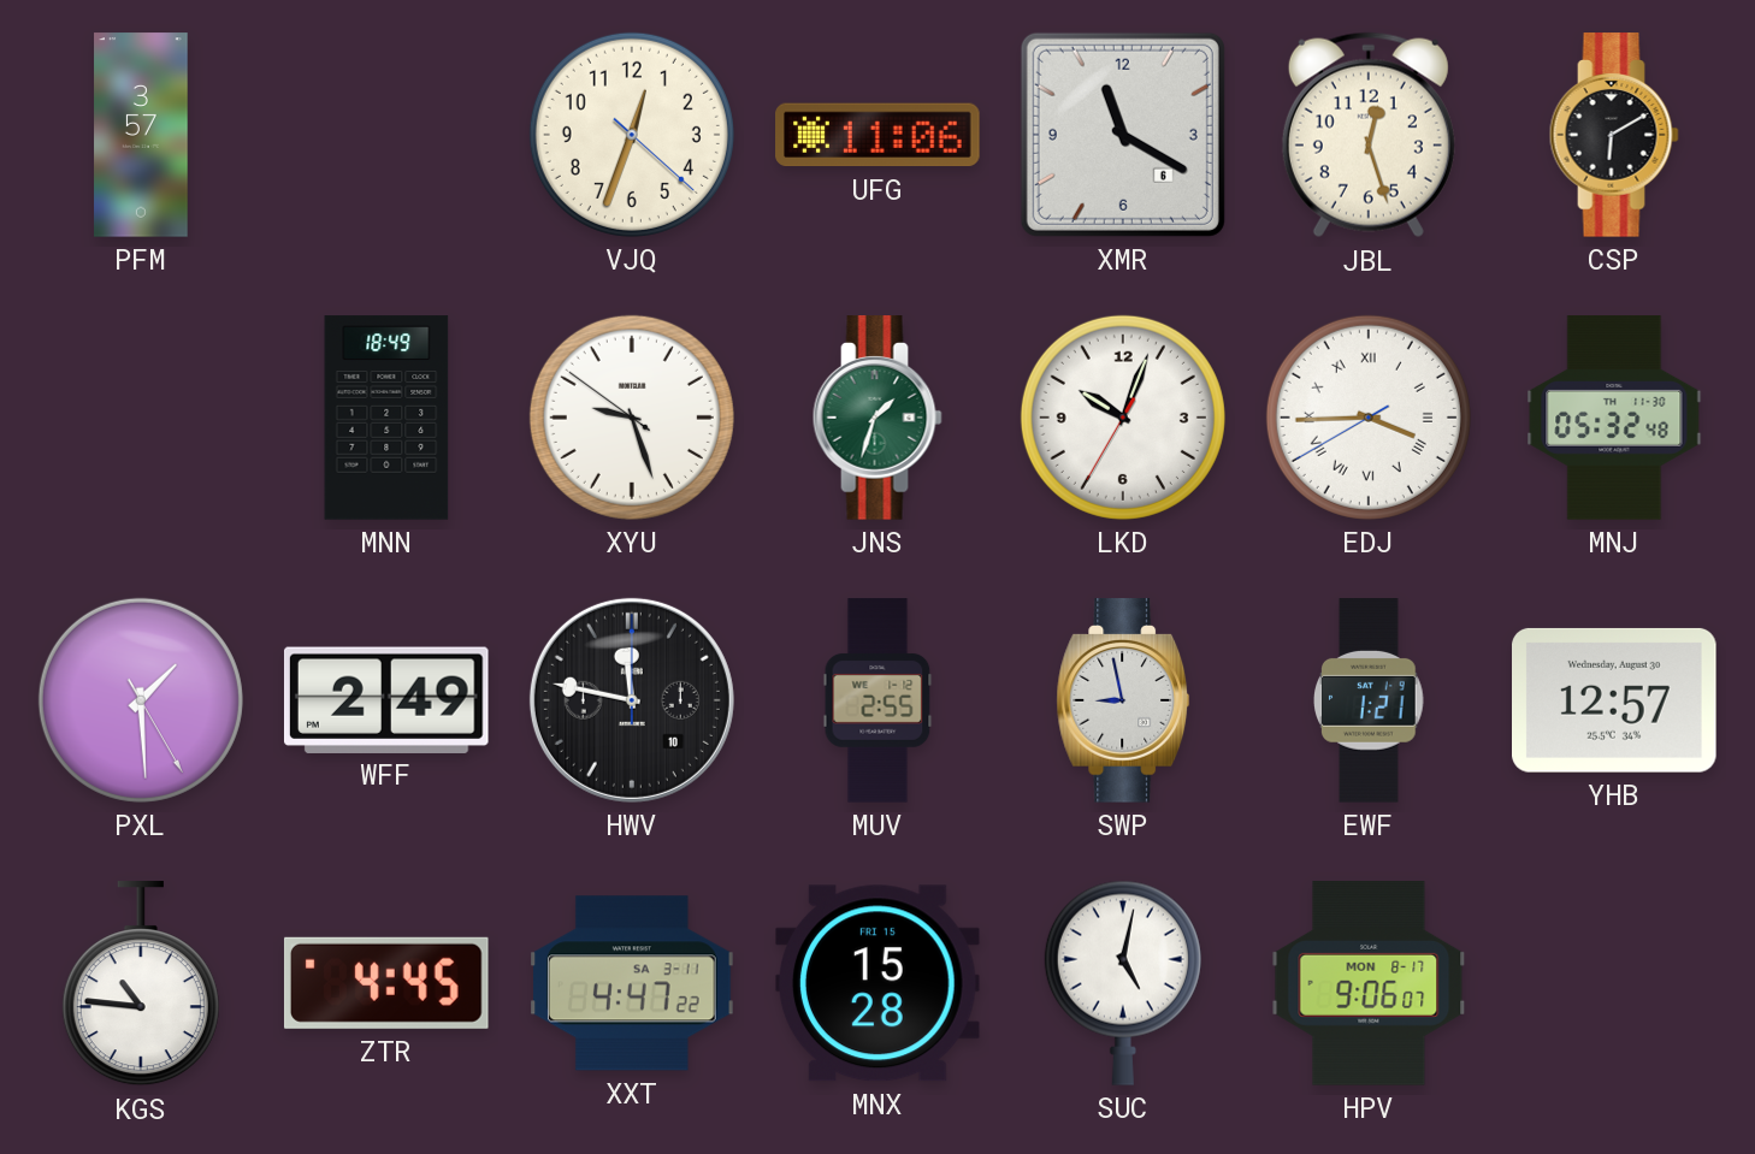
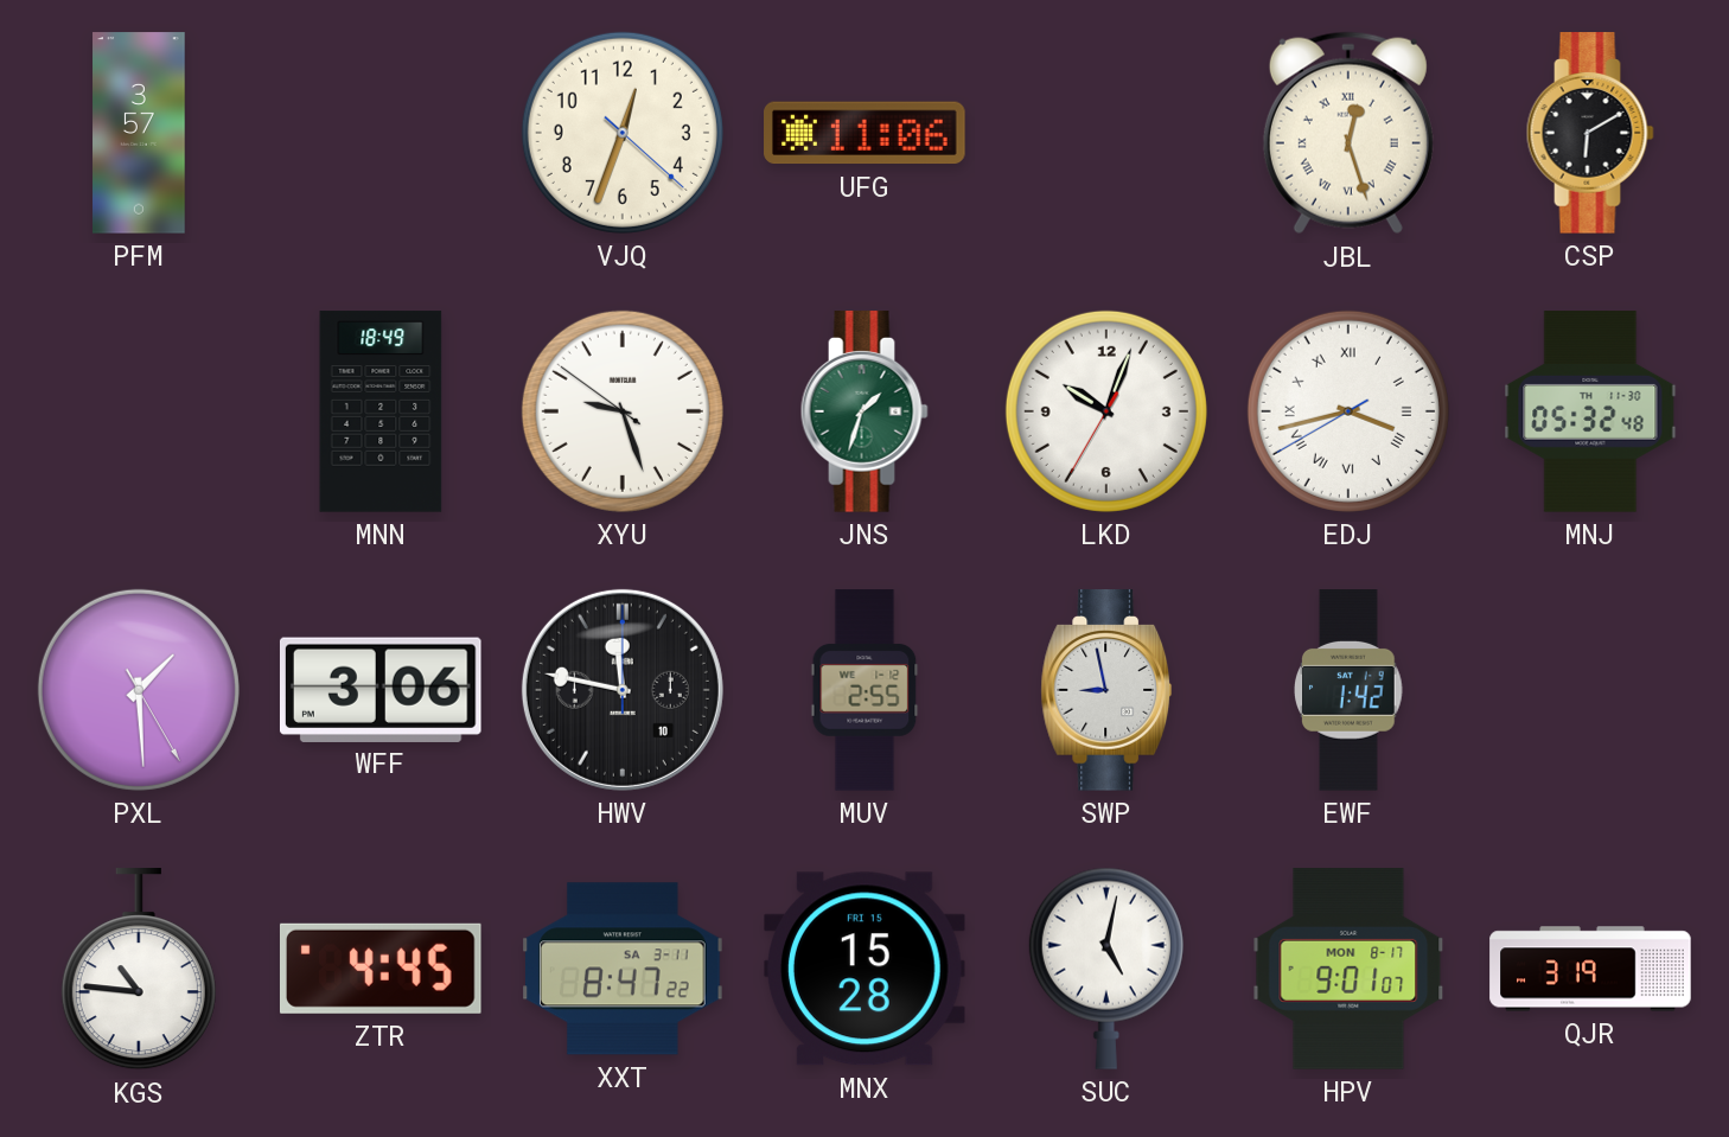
XMR: 11:20 -> none
JBL numerals: Arabic -> Roman
EDJ: 3:44 -> 3:42
WFF: 2:49 -> 3:06
EWF: 1:21 -> 1:42
YHB: 12:57 -> none
XXT: 4:47 -> 8:47
HPV: 9:06 -> 9:01
QJR: none -> 3:19
